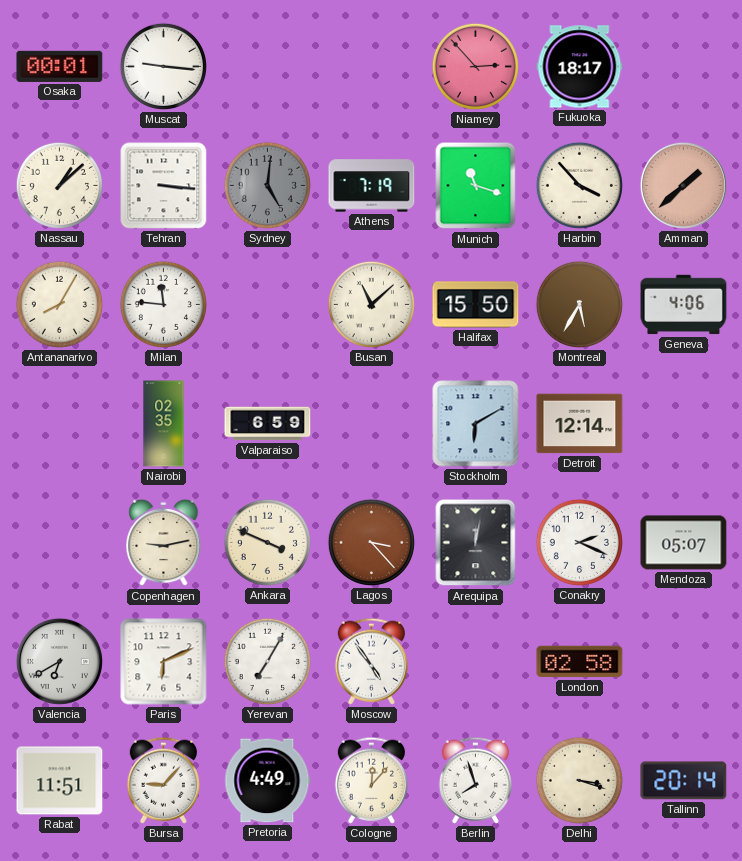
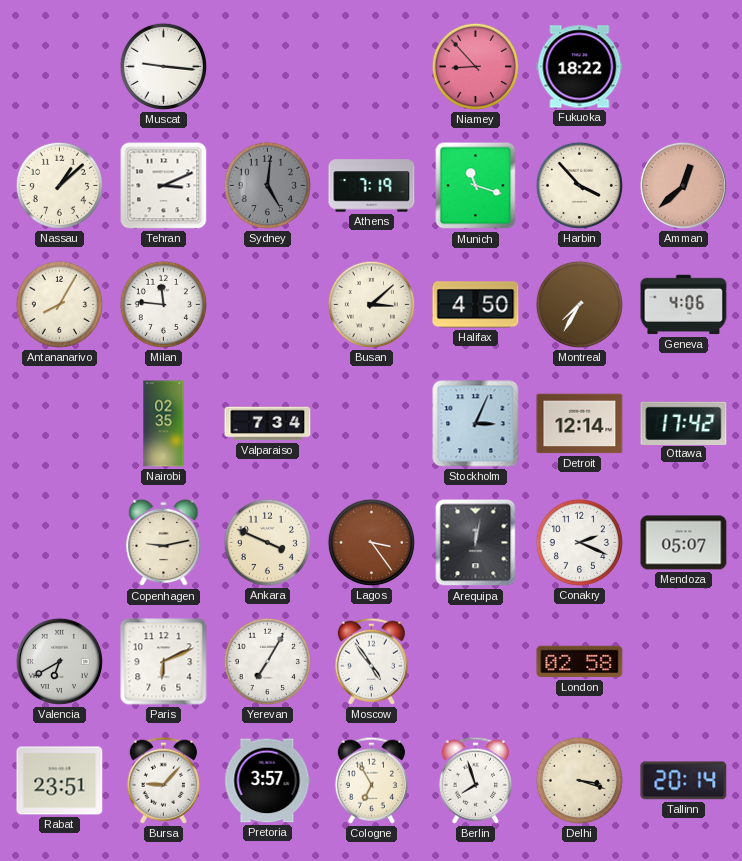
Osaka: 00:01 -> none
Niamey: 2:53 -> 8:53
Fukuoka: 18:17 -> 18:22
Tehran: 3:16 -> 3:11
Amman: 1:38 -> 12:38
Busan: 11:08 -> 3:08
Halifax: 15:50 -> 4:50
Montreal: 5:35 -> 7:35
Valparaiso: 6:59 -> 7:34
Stockholm: 6:10 -> 3:04
Ottawa: none -> 17:42
Lagos: 3:23 -> 3:24
Rabat: 11:51 -> 23:51
Pretoria: 4:49 -> 3:57
Cologne: 12:07 -> 6:55
